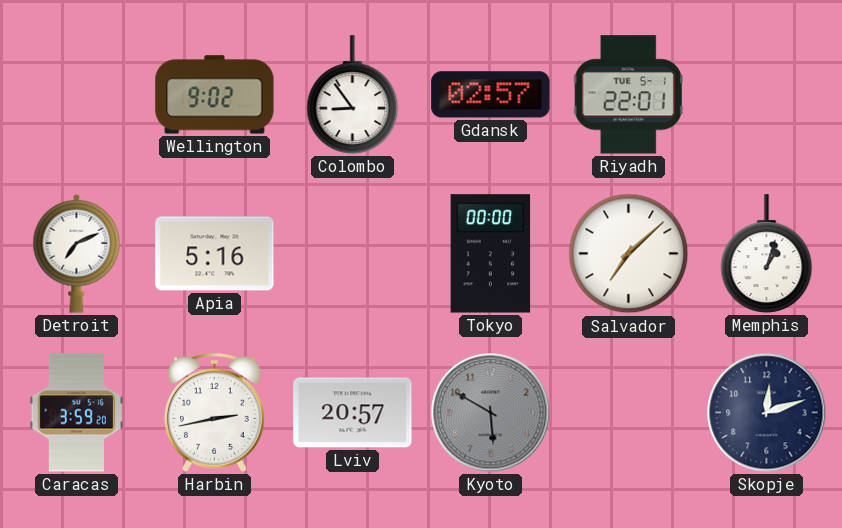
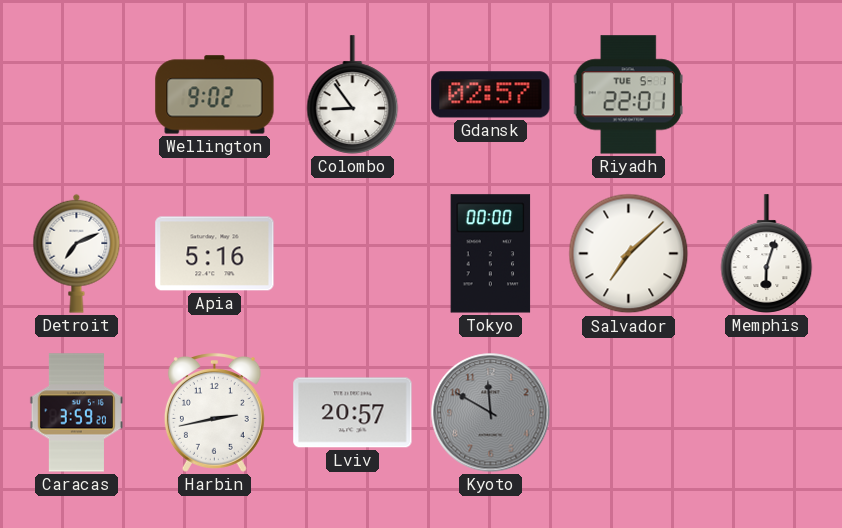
Memphis: 1:03 -> 6:03
Kyoto: 5:50 -> 11:50
Skopje: 12:12 -> none
